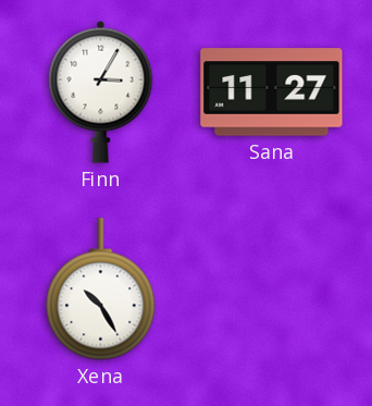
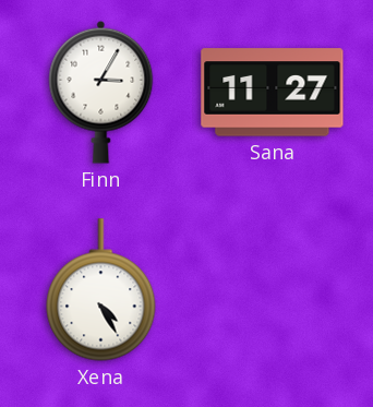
Xena: 10:25 -> 4:25
